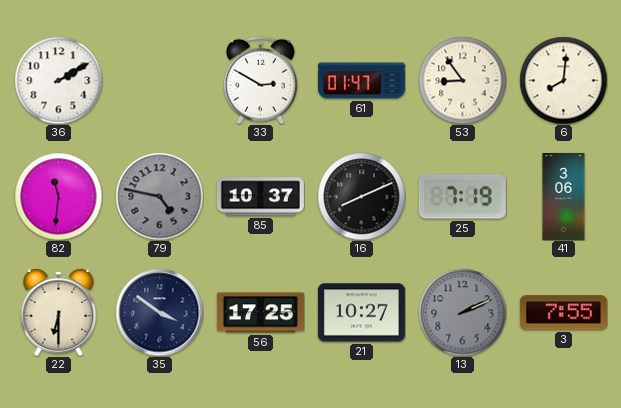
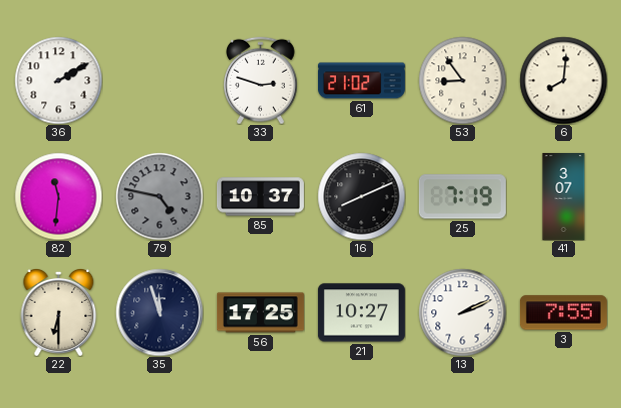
33: 2:50 -> 2:48
61: 01:47 -> 21:02
41: 3:06 -> 3:07
35: 3:51 -> 11:57
13 dial: grey -> white
